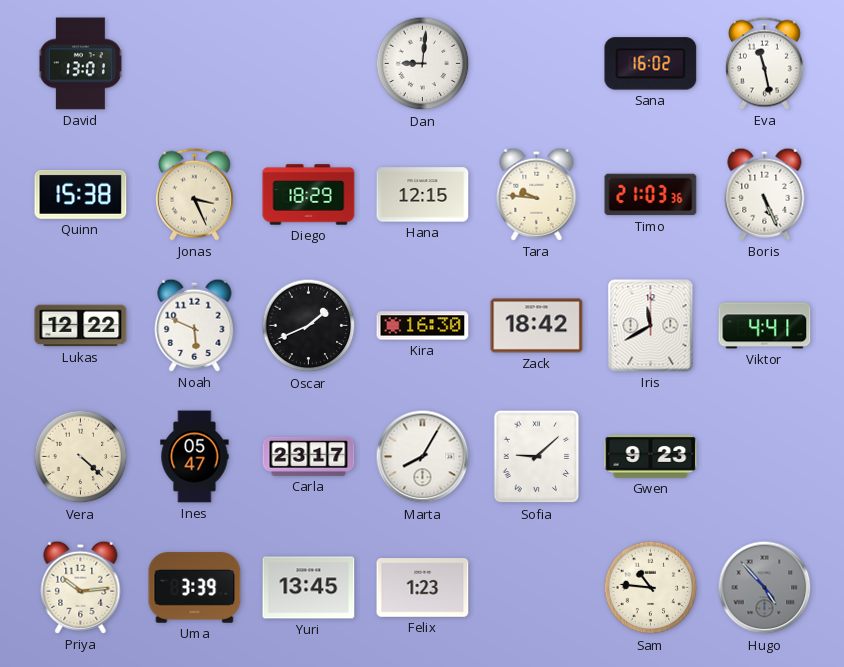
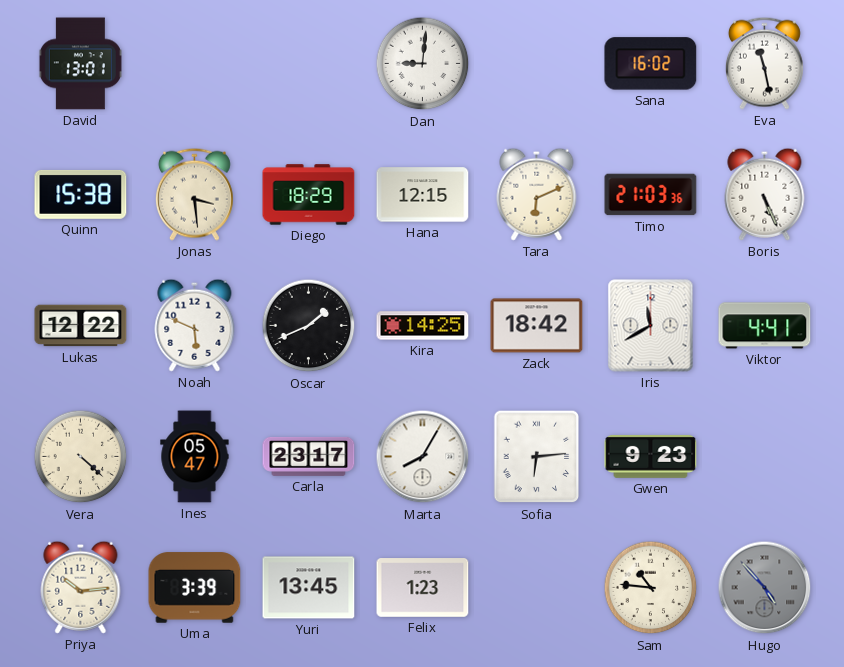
Jonas: 3:26 -> 3:29
Tara: 9:46 -> 6:11
Kira: 16:30 -> 14:25
Sofia: 9:08 -> 6:14
